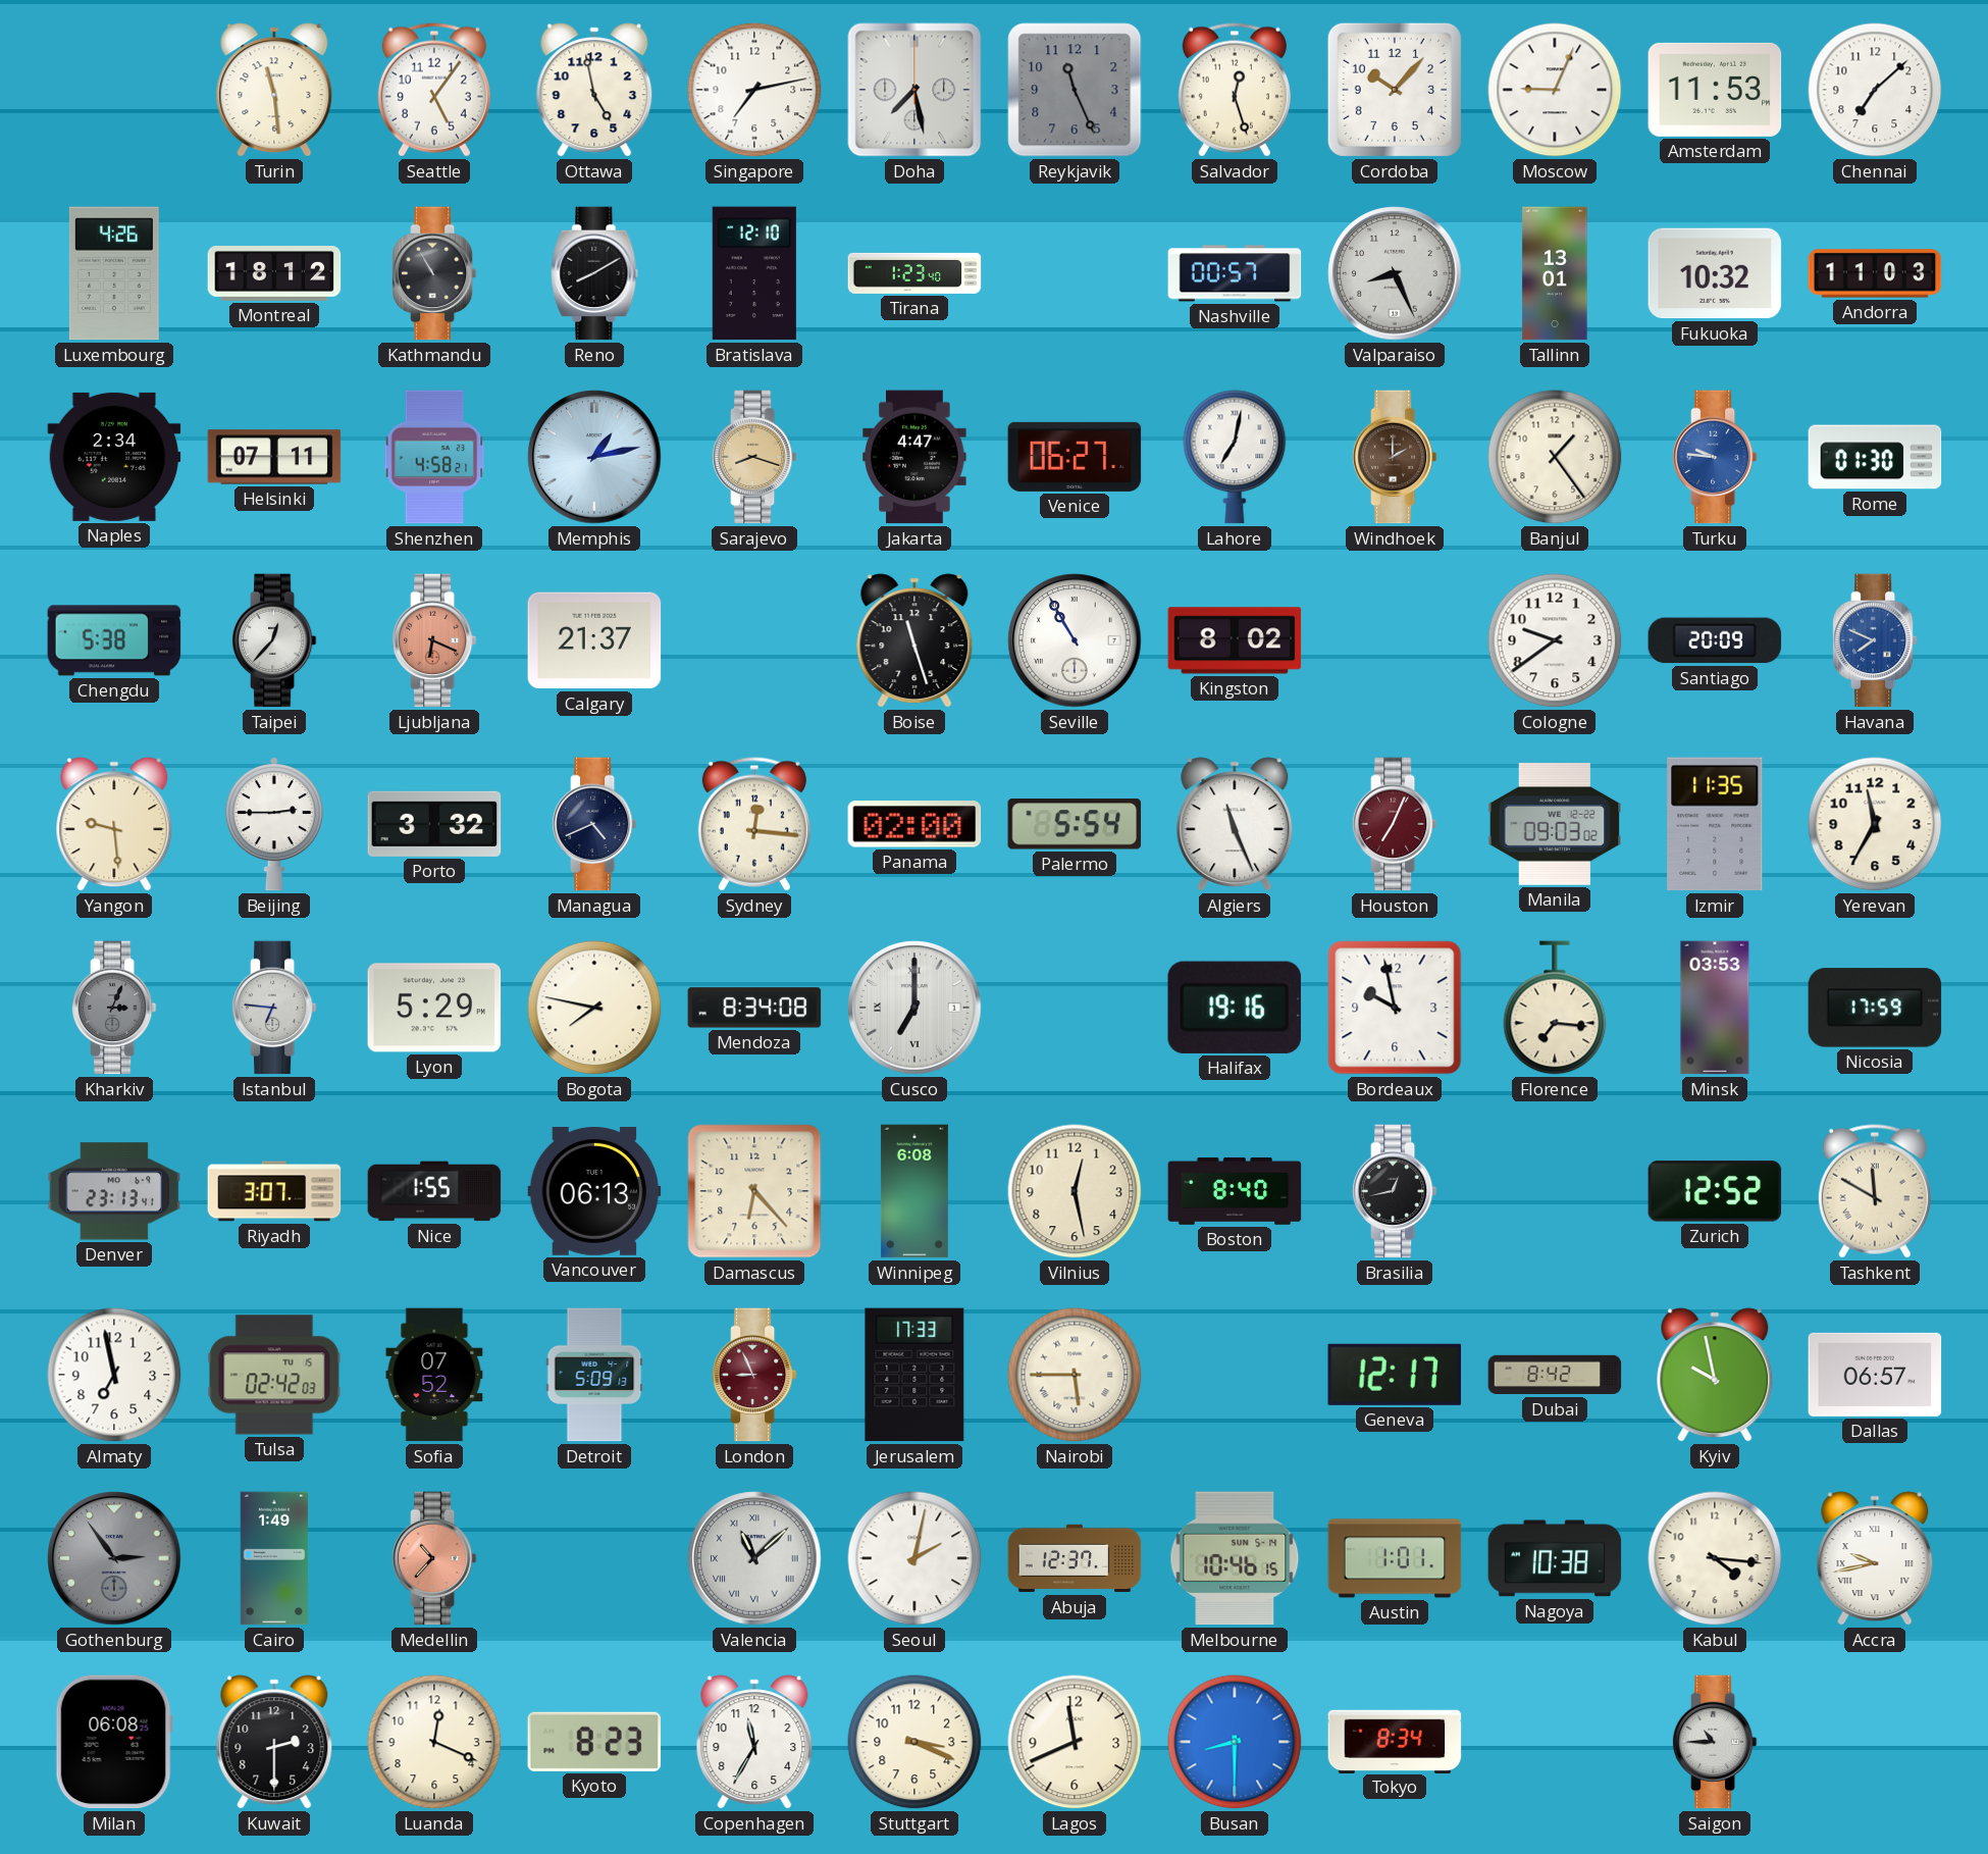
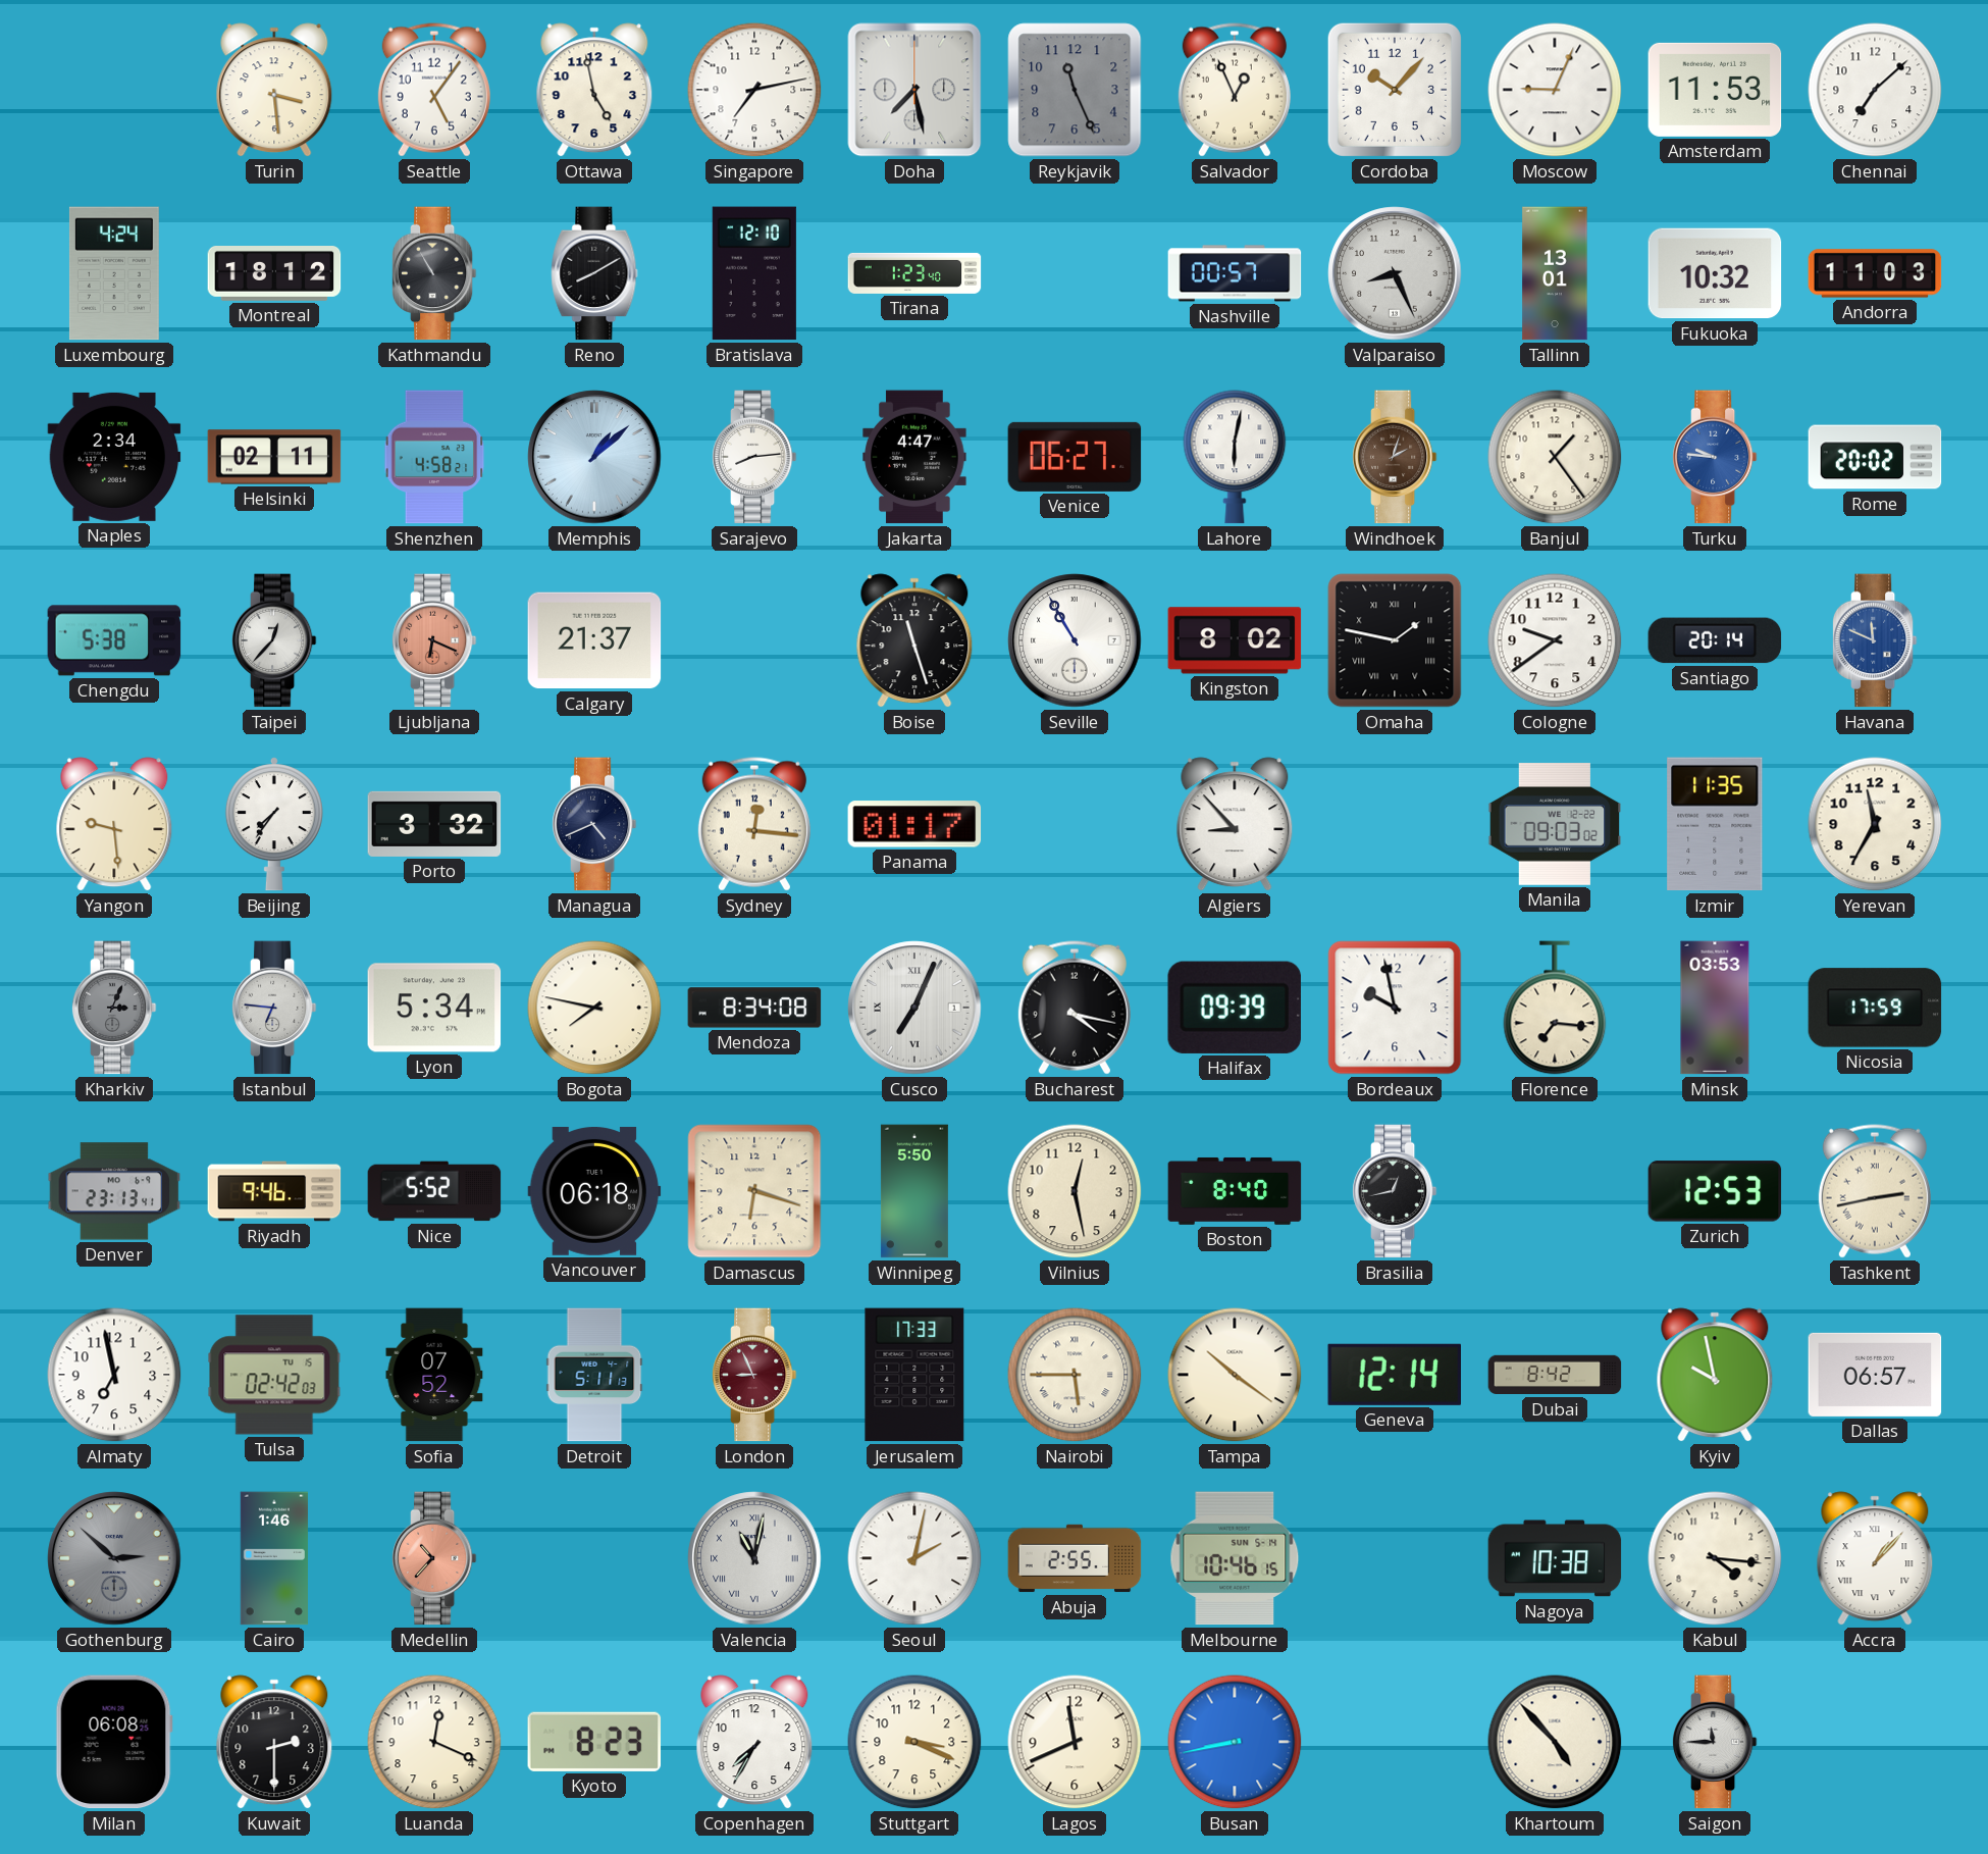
Turin: 11:29 -> 3:29
Salvador: 12:27 -> 12:56
Luxembourg: 4:26 -> 4:24
Helsinki: 07:11 -> 02:11
Memphis: 1:13 -> 1:08
Sarajevo: 8:18 -> 8:14
Sarajevo dial: champagne -> white
Lahore: 7:02 -> 6:02
Windhoek: 2:00 -> 2:03
Rome: 01:30 -> 20:02
Omaha: none -> 1:47
Santiago: 20:09 -> 20:14
Havana: 7:49 -> 11:49
Beijing: 2:45 -> 7:36
Panama: 02:00 -> 01:17
Palermo: 5:54 -> none
Algiers: 11:26 -> 8:53
Houston: 7:04 -> none
Lyon: 5:29 -> 5:34
Cusco: 7:00 -> 7:04
Bucharest: none -> 4:17
Halifax: 19:16 -> 09:39
Riyadh: 3:07 -> 9:46
Nice: 1:55 -> 5:52
Vancouver: 06:13 -> 06:18
Damascus: 6:23 -> 6:18
Winnipeg: 6:08 -> 5:50
Zurich: 12:52 -> 12:53
Tashkent: 11:50 -> 2:43
Detroit: 5:09 -> 5:11
Tampa: none -> 10:21
Geneva: 12:17 -> 12:14
Gothenburg: 2:54 -> 2:52
Cairo: 1:49 -> 1:46
Valencia: 11:08 -> 11:02
Abuja: 12:37 -> 2:55
Austin: 1:01 -> none
Accra: 9:43 -> 1:07
Copenhagen: 11:35 -> 7:35
Busan: 8:30 -> 8:43
Tokyo: 8:34 -> none
Khartoum: none -> 4:53
Saigon: 10:45 -> 11:45
